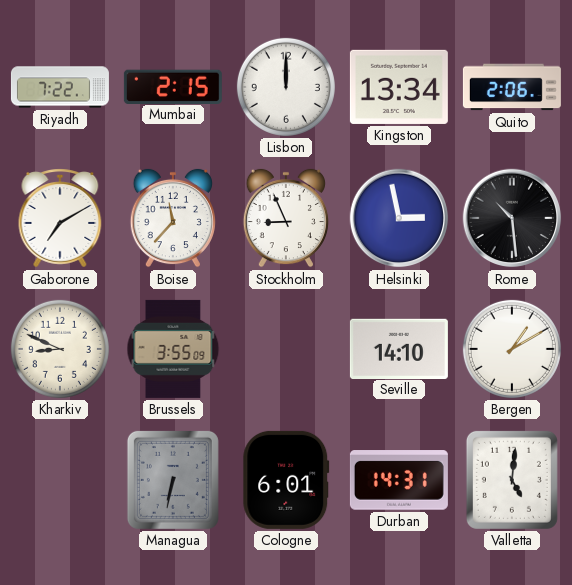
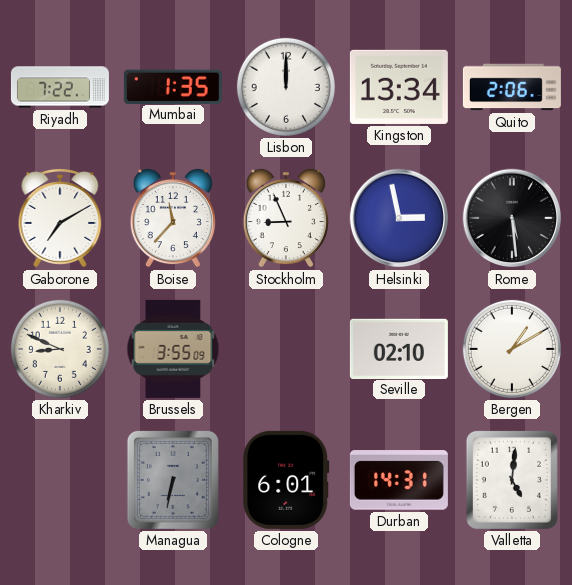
Mumbai: 2:15 -> 1:35
Rome: 10:29 -> 5:29
Seville: 14:10 -> 02:10
